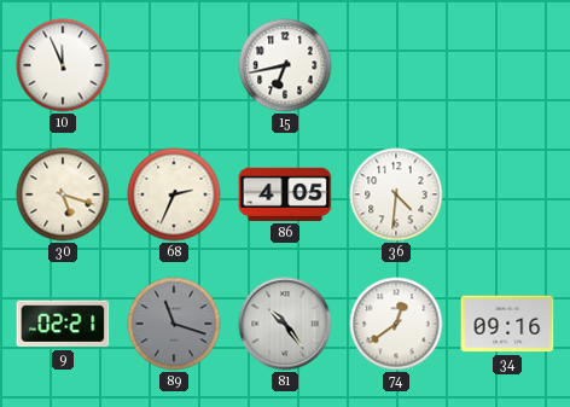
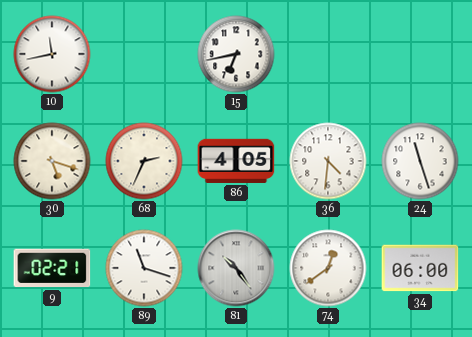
10: 11:56 -> 11:43
24: none -> 11:27
89 dial: grey -> white
34: 09:16 -> 06:00
